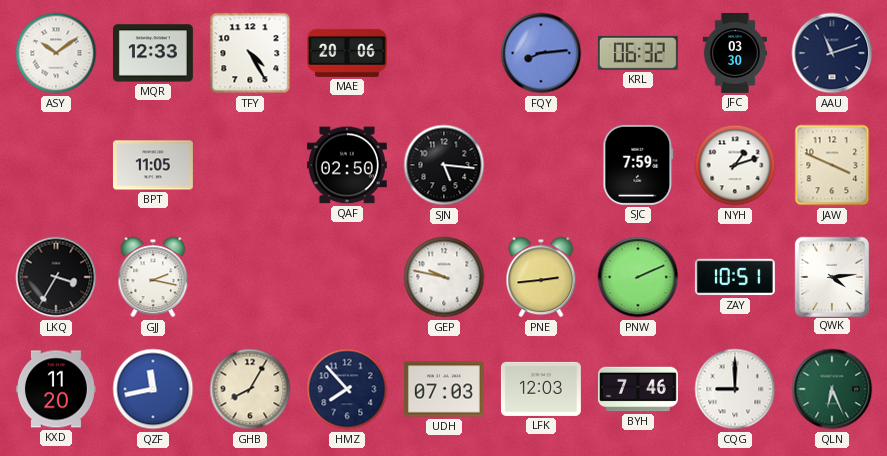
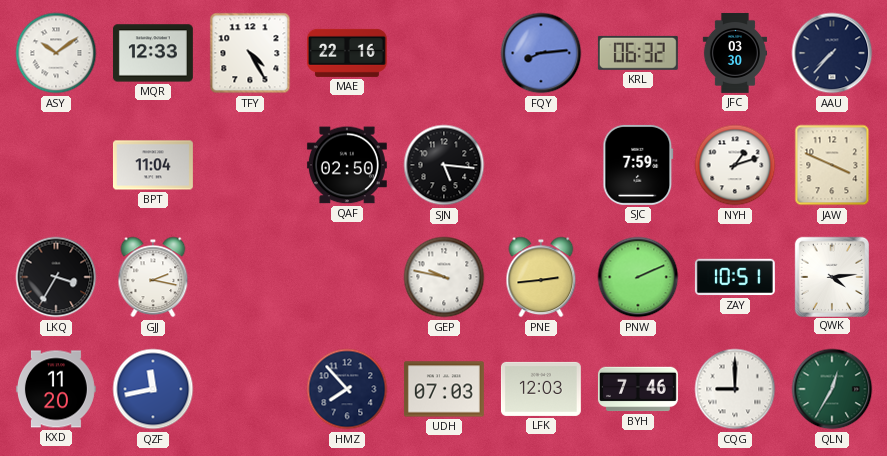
MAE: 20:06 -> 22:16
AAU: 11:12 -> 7:37
BPT: 11:05 -> 11:04
GHB: 8:05 -> none
QLN: 6:26 -> 12:35
